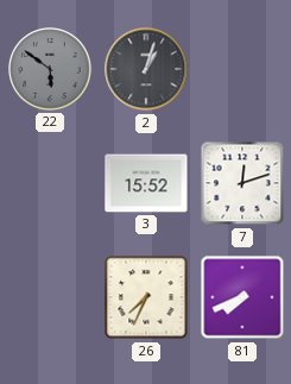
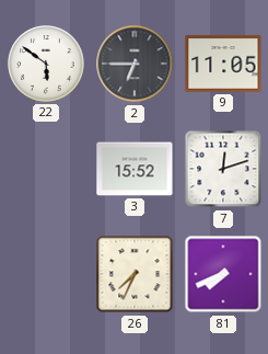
22 dial: grey -> white
2: 1:03 -> 6:45
9: none -> 11:05
